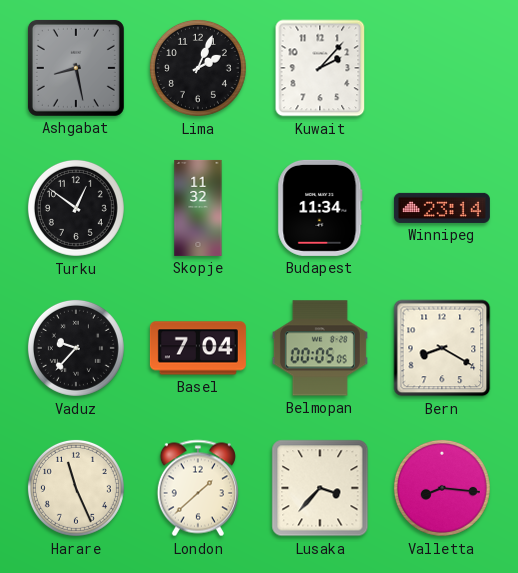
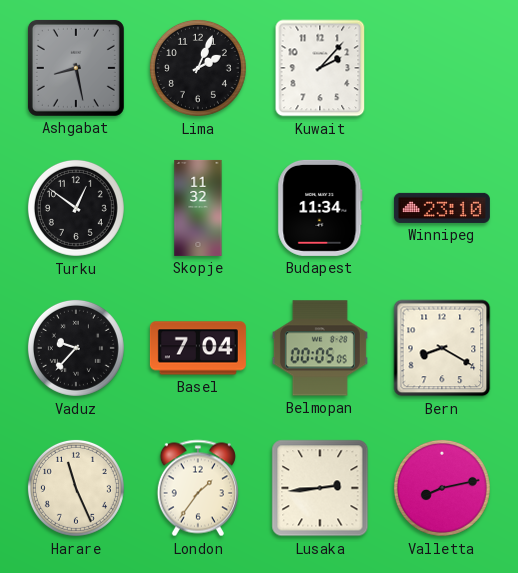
Winnipeg: 23:14 -> 23:10
London: 1:38 -> 1:36
Lusaka: 3:37 -> 2:44
Valletta: 8:16 -> 8:13
